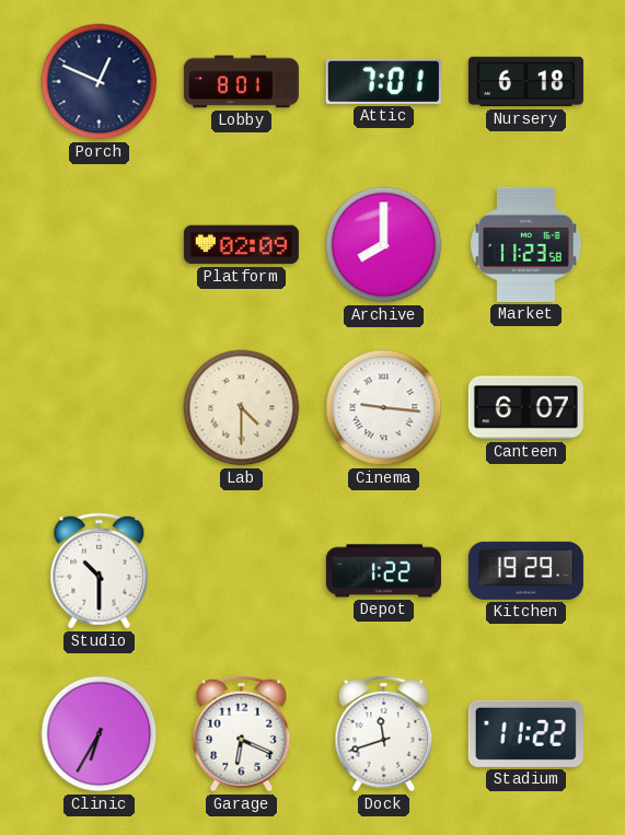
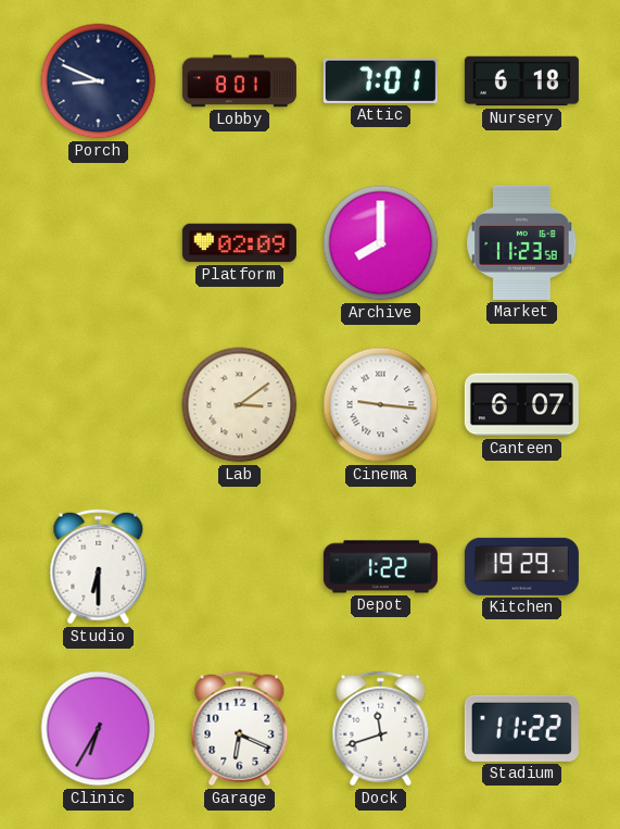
Porch: 12:49 -> 8:49
Lab: 4:30 -> 3:09
Studio: 10:30 -> 6:30
